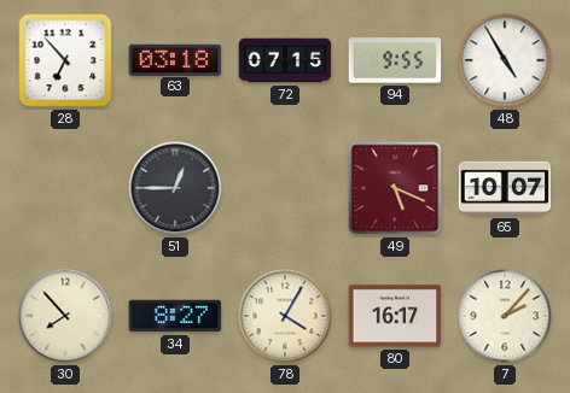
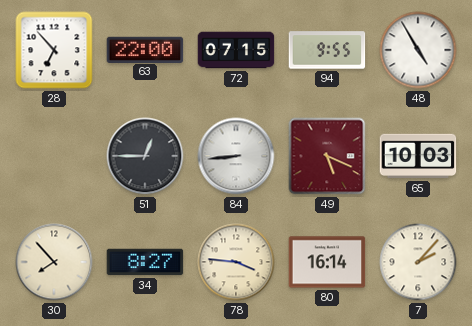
63: 03:18 -> 22:00
84: none -> 8:44
65: 10:07 -> 10:03
78: 4:05 -> 3:46
80: 16:17 -> 16:14
